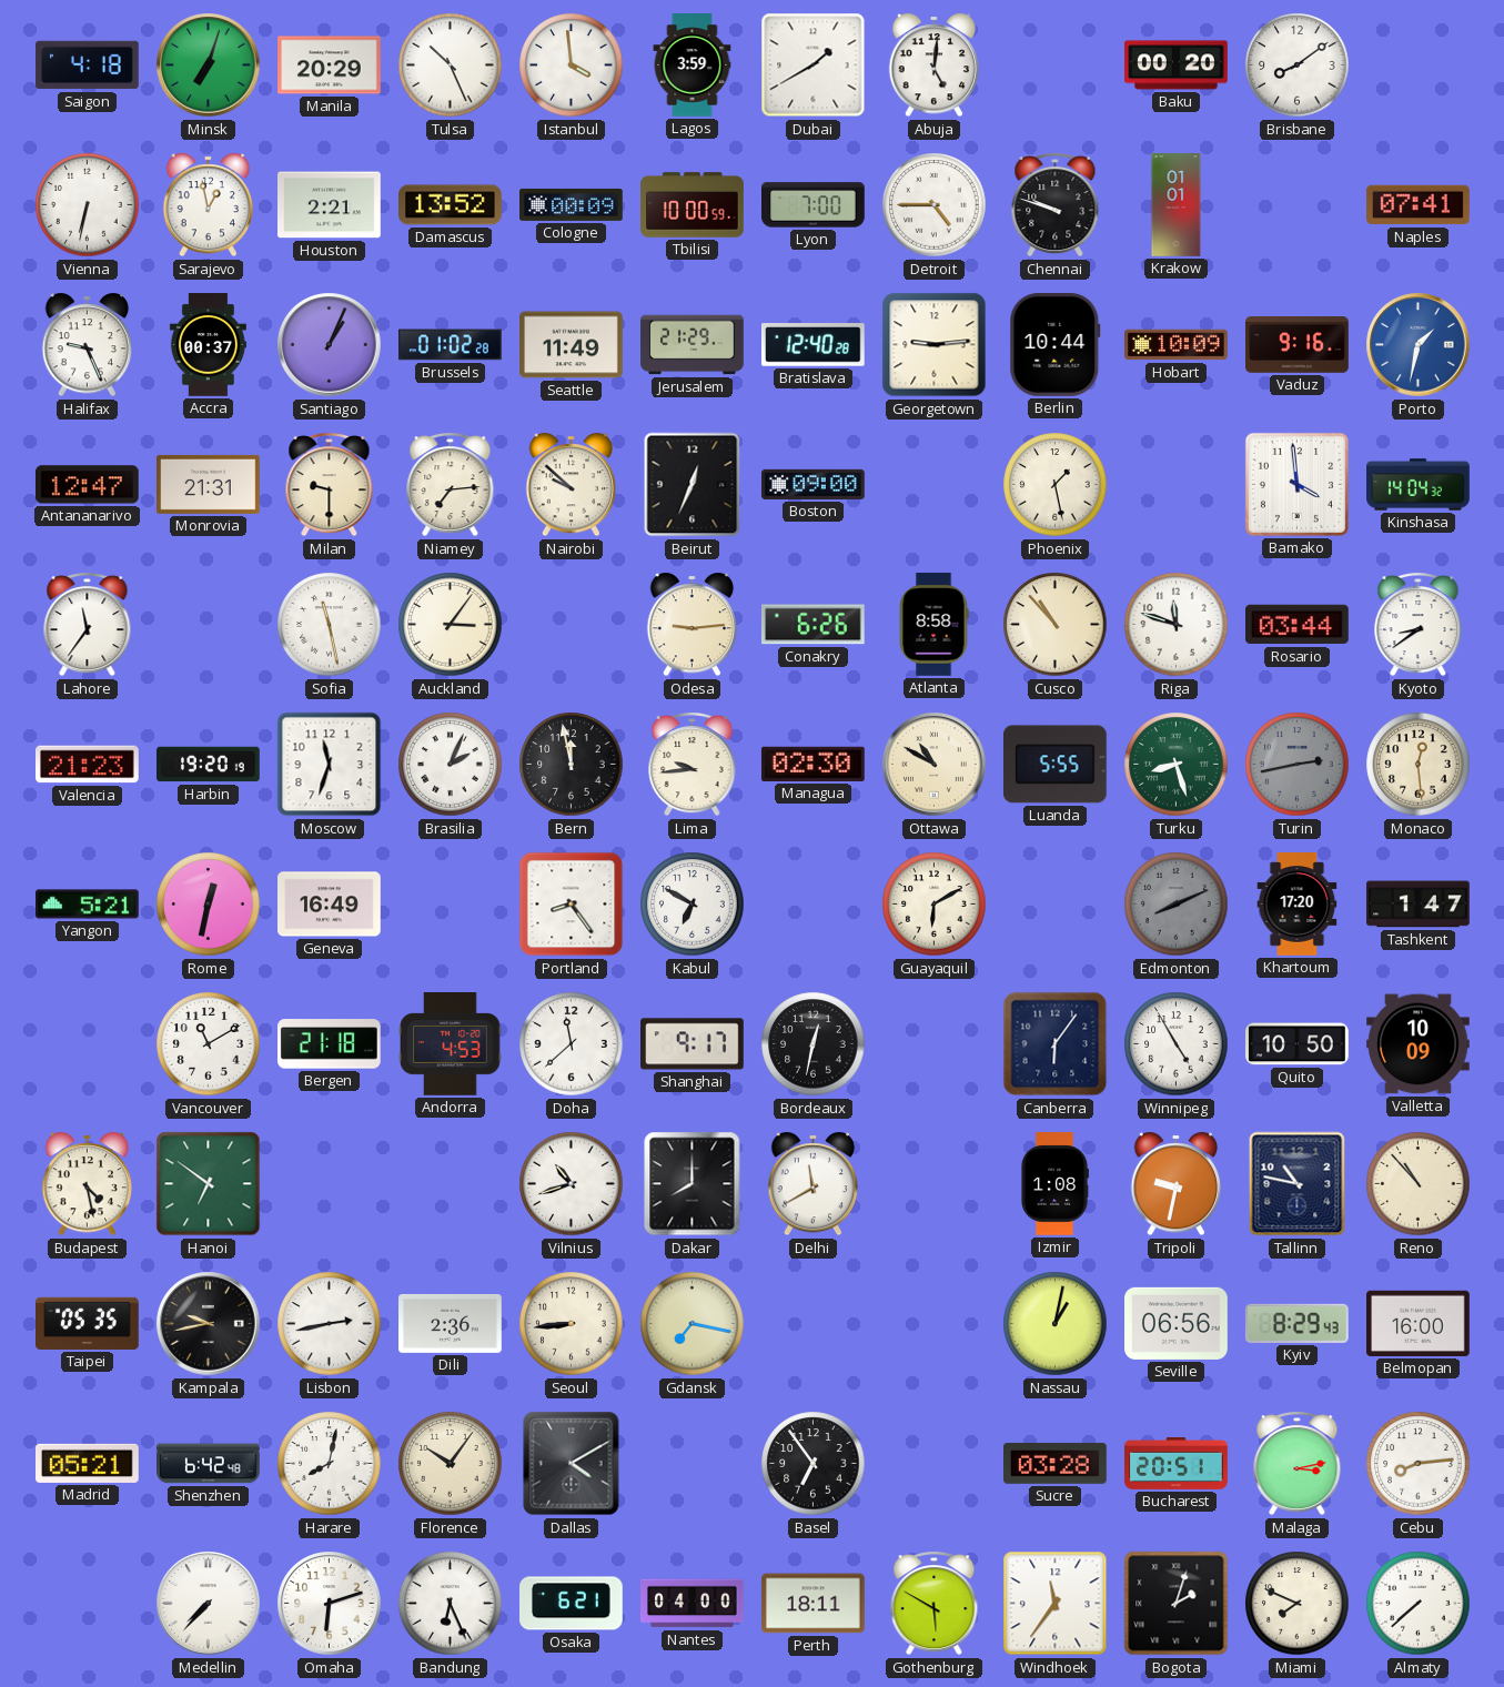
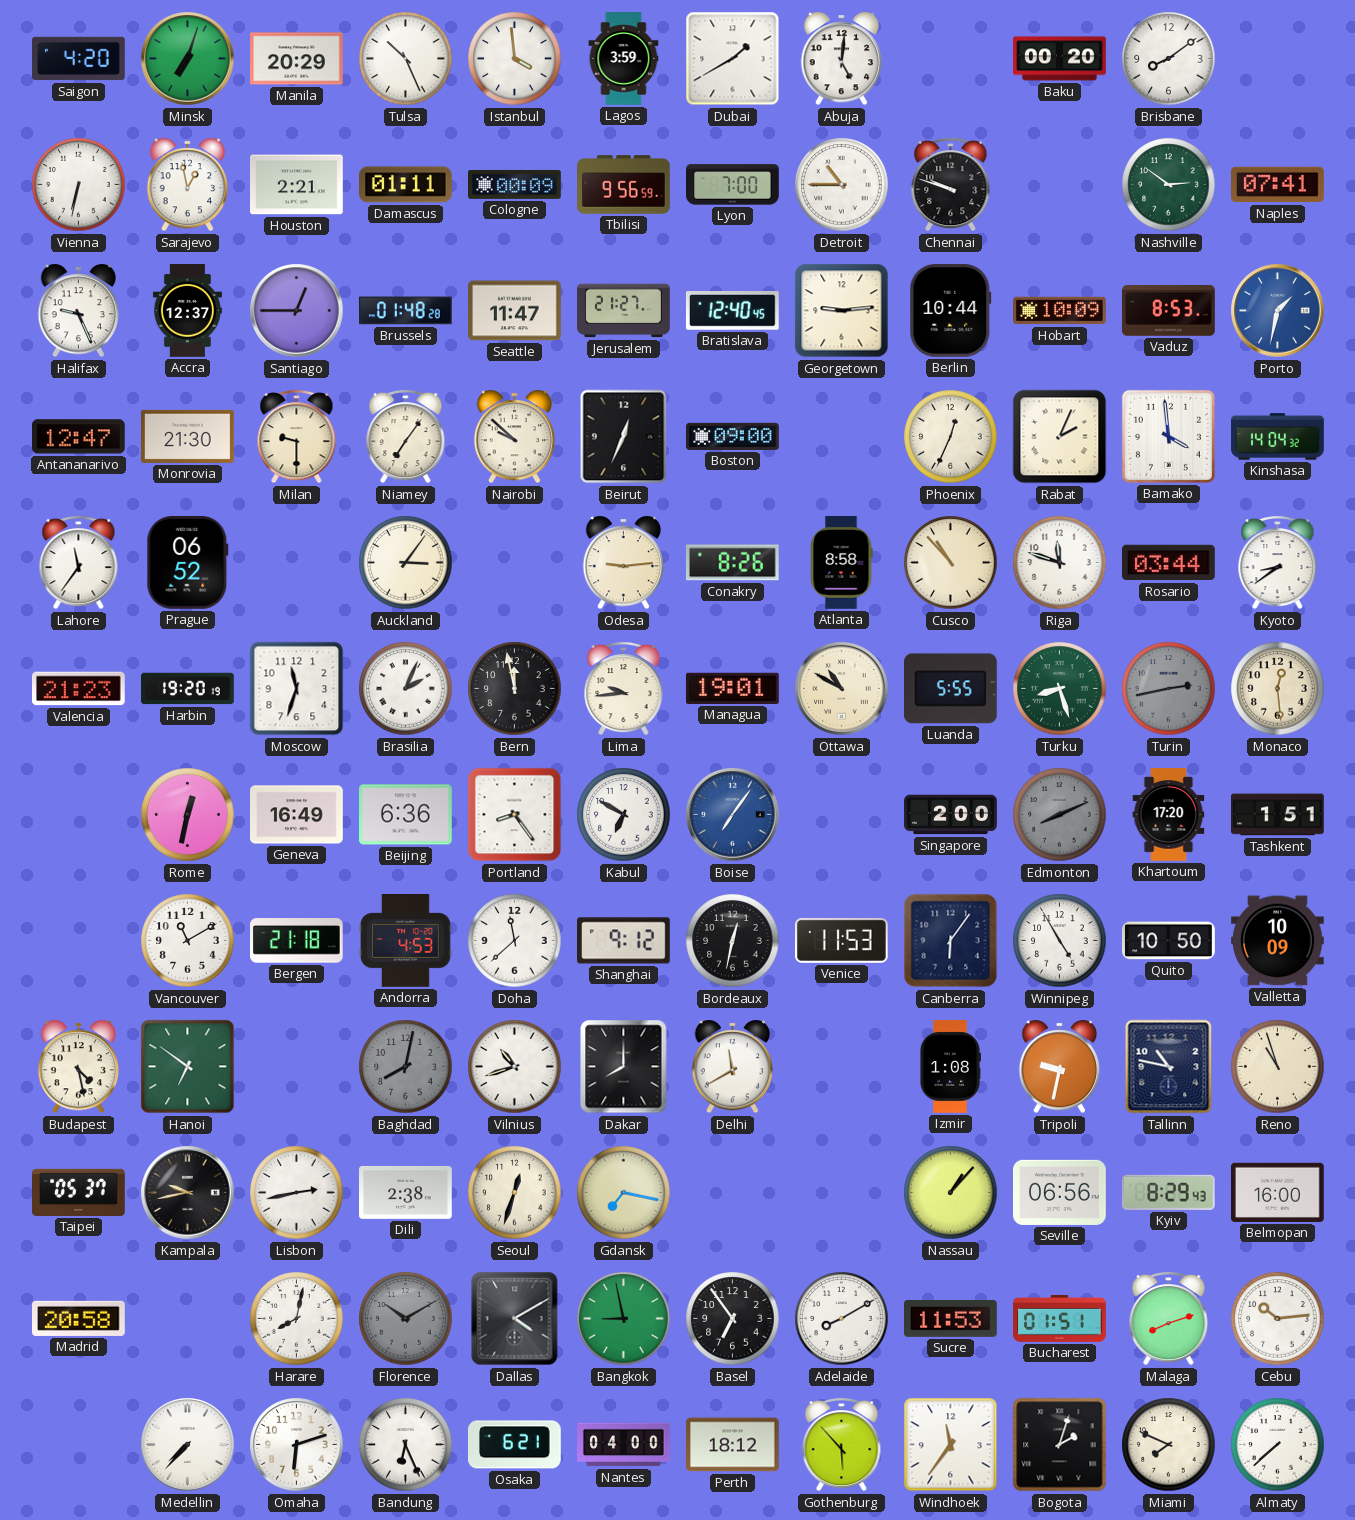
Saigon: 4:18 -> 4:20
Damascus: 13:52 -> 01:11
Tbilisi: 10:00 -> 9:56
Detroit: 4:45 -> 10:45
Krakow: 01:01 -> none
Nashville: none -> 2:51
Accra: 00:37 -> 12:37
Santiago: 1:04 -> 12:45
Brussels: 01:02 -> 01:48
Seattle: 11:49 -> 11:47
Jerusalem: 21:29 -> 21:27
Bratislava: 12:40:28 -> 12:40:45
Vaduz: 9:16 -> 8:53
Monrovia: 21:31 -> 21:30
Niamey: 7:14 -> 7:06
Phoenix: 1:28 -> 12:34
Rabat: none -> 2:04
Prague: none -> 06:52
Sofia: 11:28 -> none
Conakry: 6:26 -> 8:26
Managua: 02:30 -> 19:01
Yangon: 5:21 -> none
Beijing: none -> 6:36
Boise: none -> 7:06
Guayaquil: 6:10 -> none
Singapore: none -> 2:00
Tashkent: 1:47 -> 1:51
Shanghai: 9:17 -> 9:12
Venice: none -> 11:53
Baghdad: none -> 8:02
Reno: 10:53 -> 10:57
Taipei: 05:35 -> 05:37
Dili: 2:36 -> 2:38
Seoul: 8:44 -> 12:33
Nassau: 1:02 -> 1:07
Madrid: 05:21 -> 20:58
Shenzhen: 6:42 -> none
Florence: 10:06 -> 10:10
Florence dial: cream -> grey
Bangkok: none -> 8:58
Adelaide: none -> 8:10
Sucre: 03:28 -> 11:53
Bucharest: 20:51 -> 01:51
Malaga: 3:13 -> 8:12
Cebu: 8:14 -> 10:14
Perth: 18:11 -> 18:12
Gothenburg: 5:50 -> 5:53
